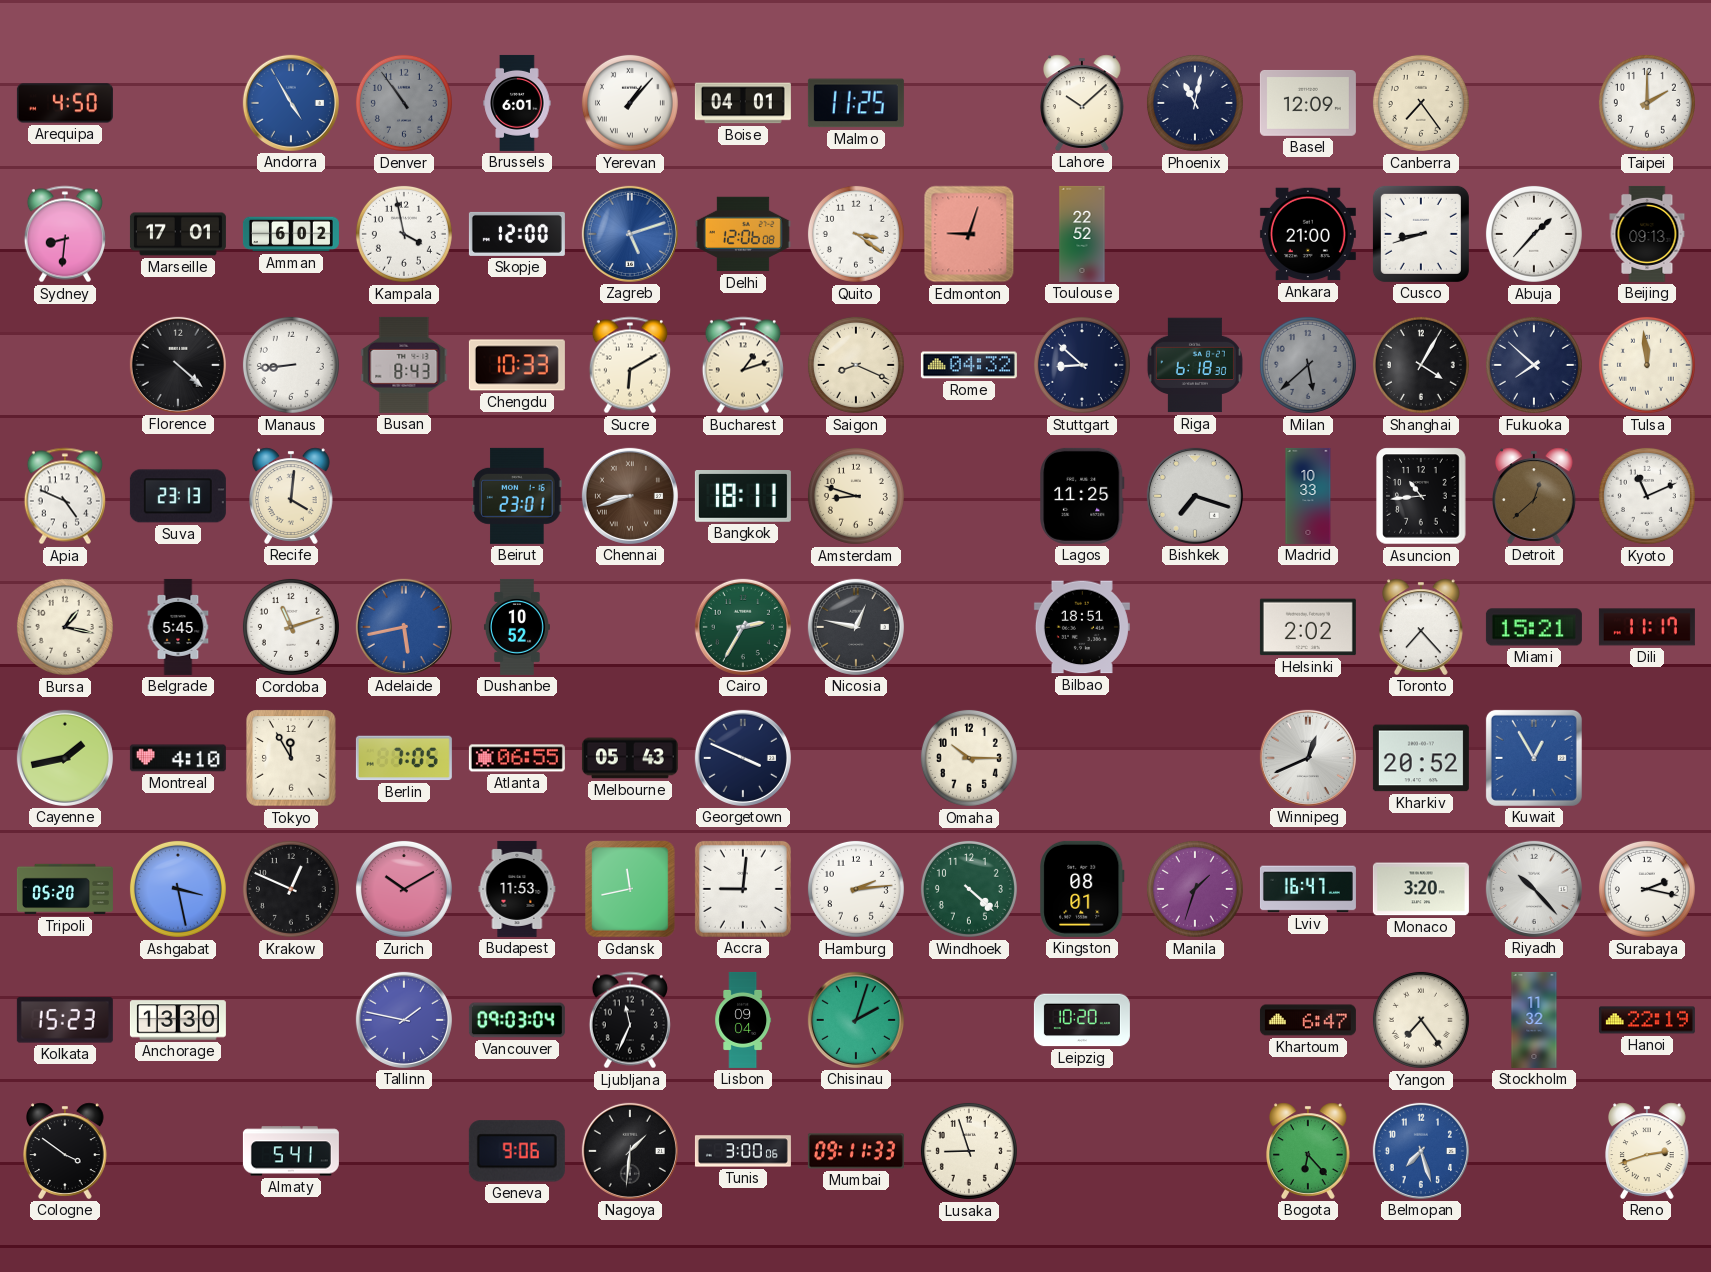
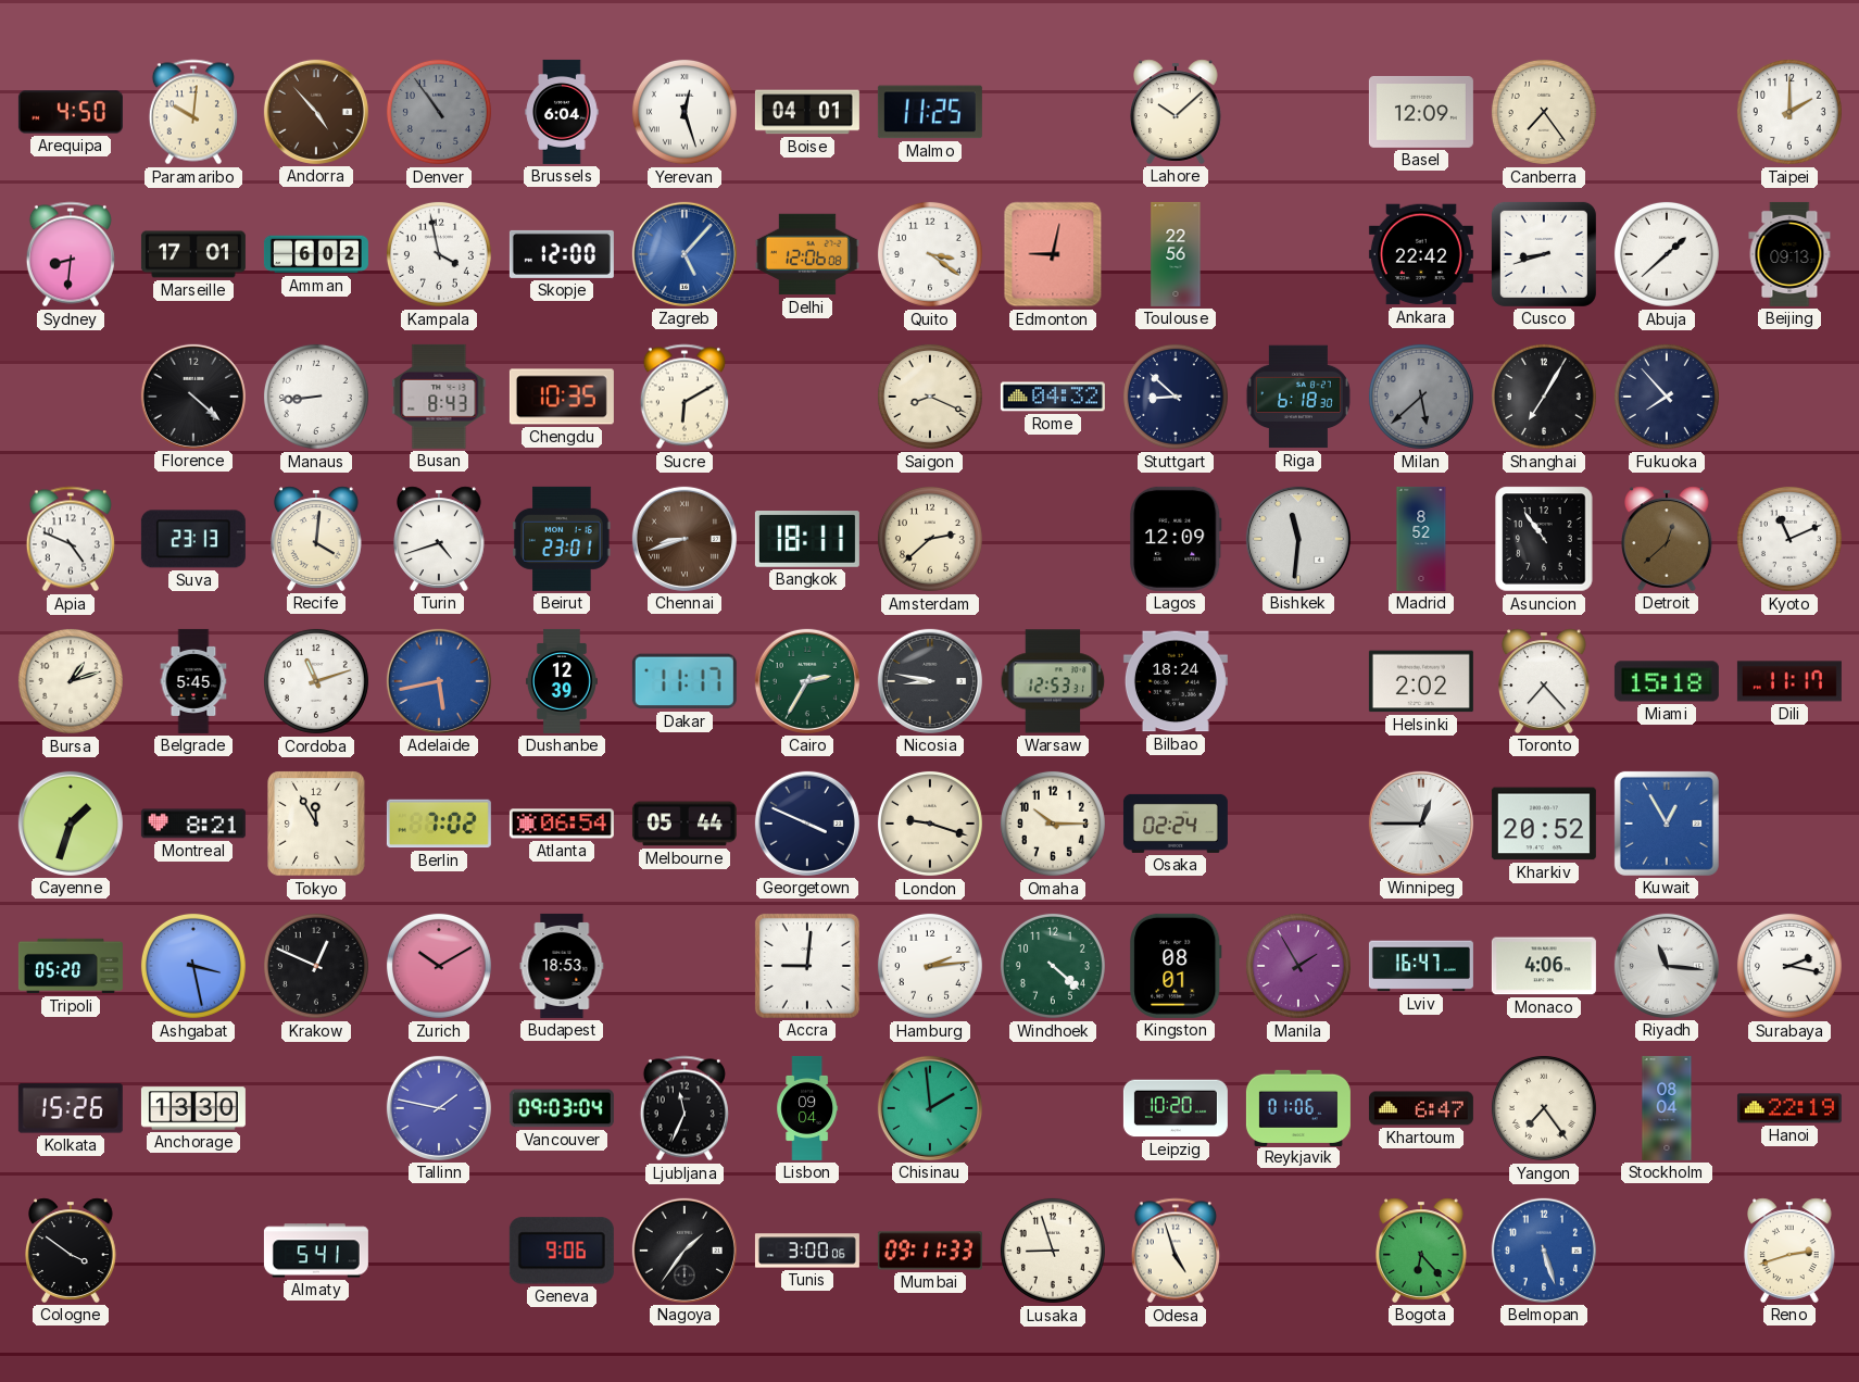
Paramaribo: none -> 10:01
Andorra: 4:55 -> 4:53
Andorra dial: blue -> brown
Brussels: 6:01 -> 6:04
Yerevan: 1:07 -> 12:27
Phoenix: 11:02 -> none
Zagreb: 5:12 -> 5:07
Edmonton: 9:03 -> 9:02
Toulouse: 22:52 -> 22:56
Ankara: 21:00 -> 22:42
Abuja: 1:37 -> 1:38
Chengdu: 10:33 -> 10:35
Bucharest: 1:12 -> none
Shanghai: 4:05 -> 7:05
Fukuoka: 7:52 -> 7:53
Tulsa: 11:59 -> none
Turin: none -> 4:42
Amsterdam: 8:48 -> 2:38
Lagos: 11:25 -> 12:09
Bishkek: 7:18 -> 11:31
Madrid: 10:33 -> 8:52
Asuncion: 10:44 -> 10:54
Bursa: 1:17 -> 1:12
Dushanbe: 10:52 -> 12:39
Dakar: none -> 11:17
Nicosia: 12:47 -> 8:47
Warsaw: none -> 12:53
Bilbao: 18:51 -> 18:24
Miami: 15:21 -> 15:18
Cayenne: 1:43 -> 1:33
Montreal: 4:10 -> 8:21
Berlin: 7:05 -> 7:02
Atlanta: 06:55 -> 06:54
Melbourne: 05:43 -> 05:44
London: none -> 9:18
Osaka: none -> 02:24
Winnipeg: 12:41 -> 12:45
Budapest: 11:53 -> 18:53
Gdansk: 11:43 -> none
Manila: 1:33 -> 1:55
Monaco: 3:20 -> 4:06
Riyadh: 10:23 -> 11:16
Kolkata: 15:23 -> 15:26
Chisinau: 2:03 -> 1:59
Reykjavik: none -> 01:06
Stockholm: 11:32 -> 08:04
Nagoya: 1:31 -> 1:36
Odesa: none -> 4:57
Belmopan: 7:27 -> 5:27
